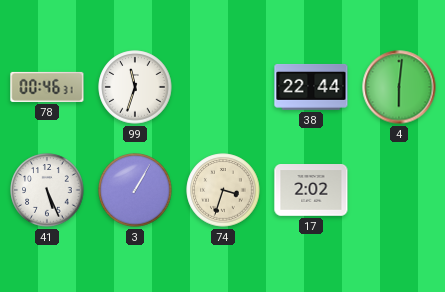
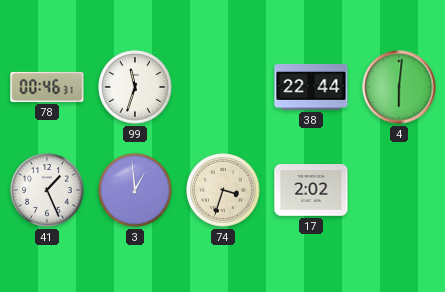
41: 5:26 -> 1:26
3: 1:05 -> 12:59
